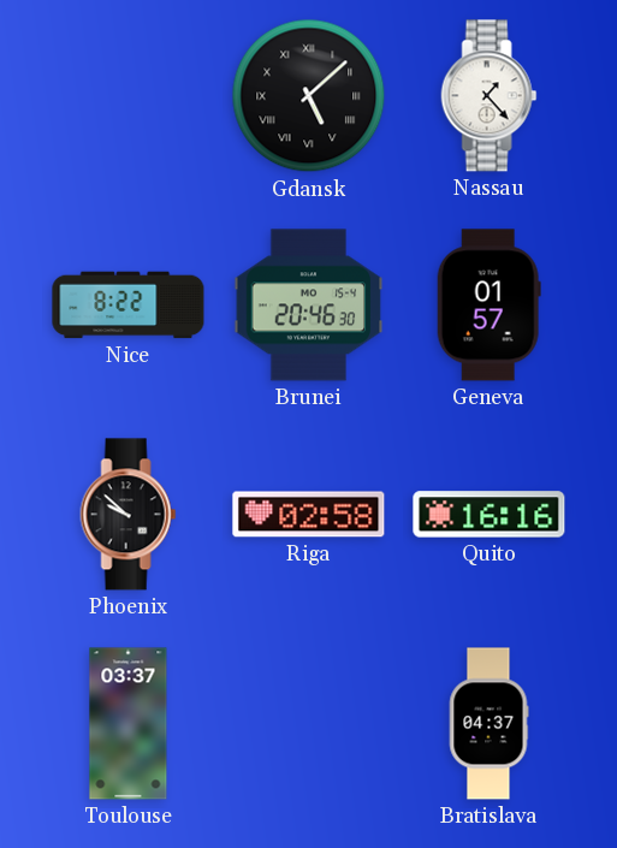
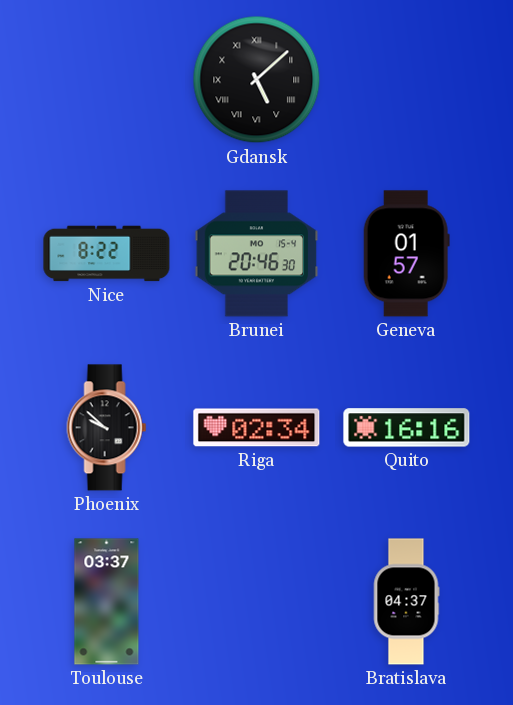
Nassau: 1:23 -> none
Riga: 02:58 -> 02:34
